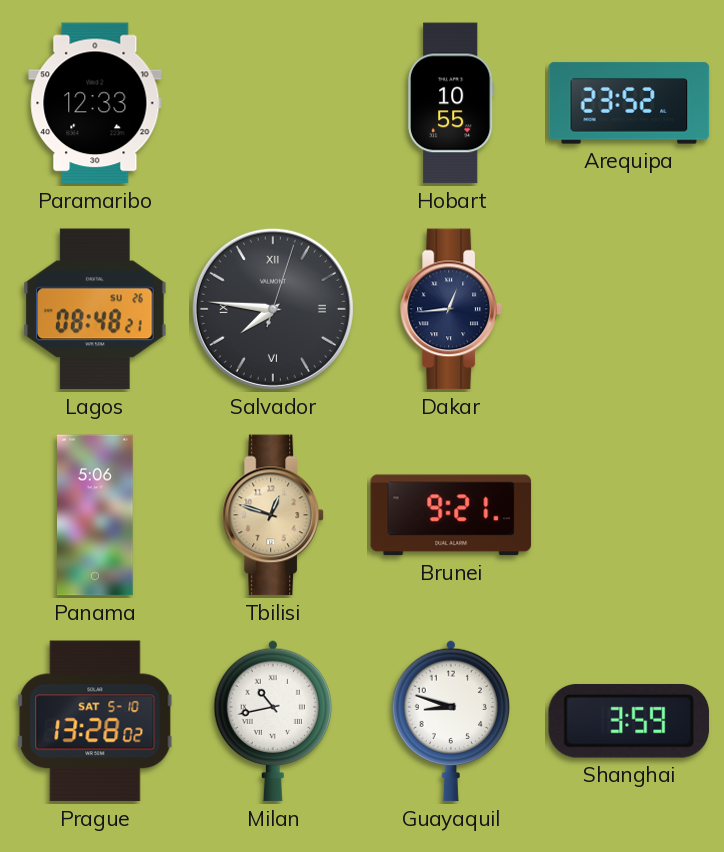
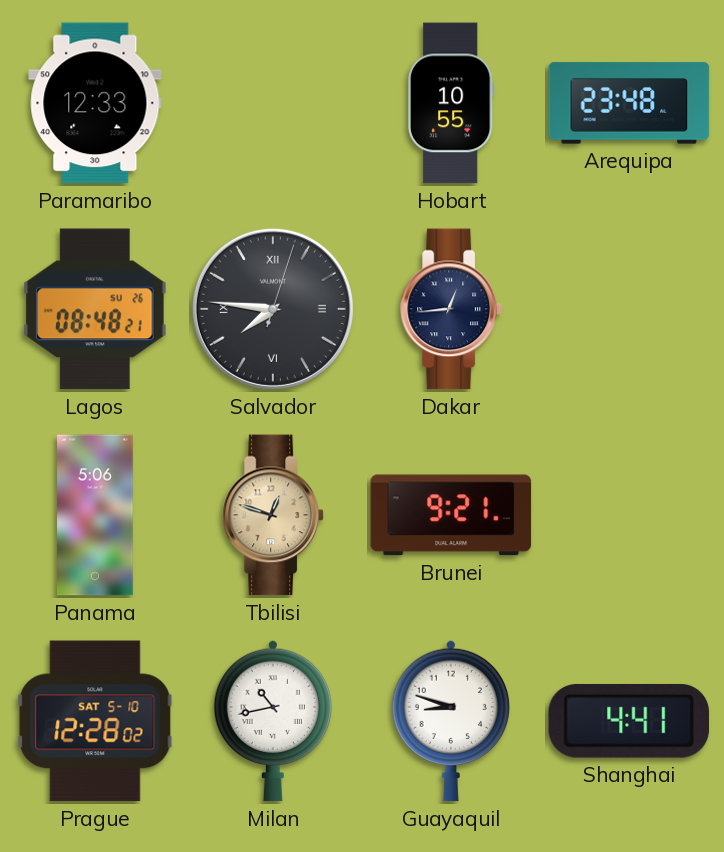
Arequipa: 23:52 -> 23:48
Prague: 13:28 -> 12:28
Shanghai: 3:59 -> 4:41
